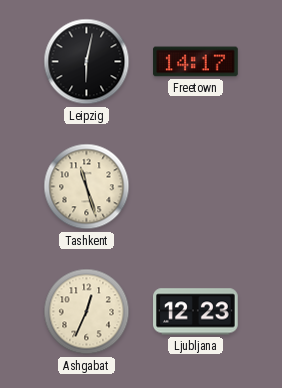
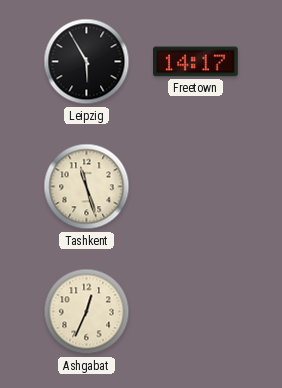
Leipzig: 6:02 -> 5:55
Ljubljana: 12:23 -> none
